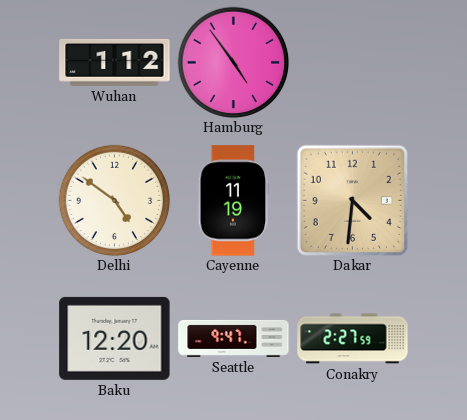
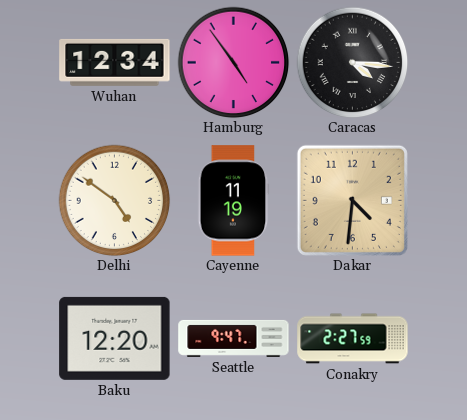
Wuhan: 1:12 -> 12:34
Caracas: none -> 4:16
